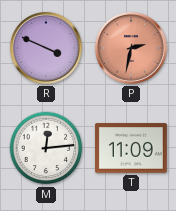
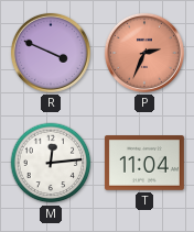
P: 2:32 -> 2:34
T: 11:09 -> 11:04
